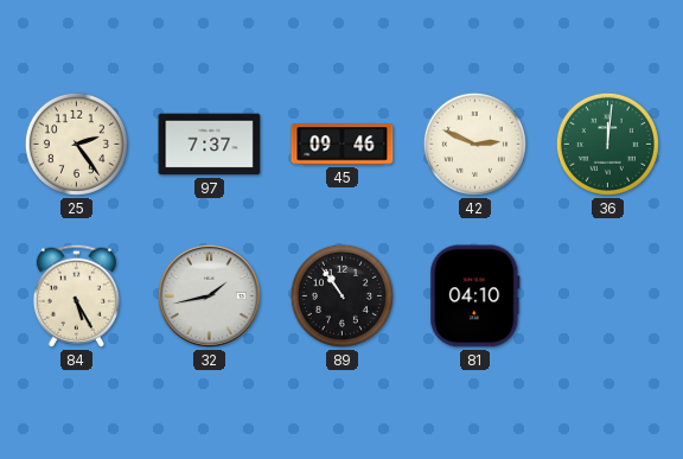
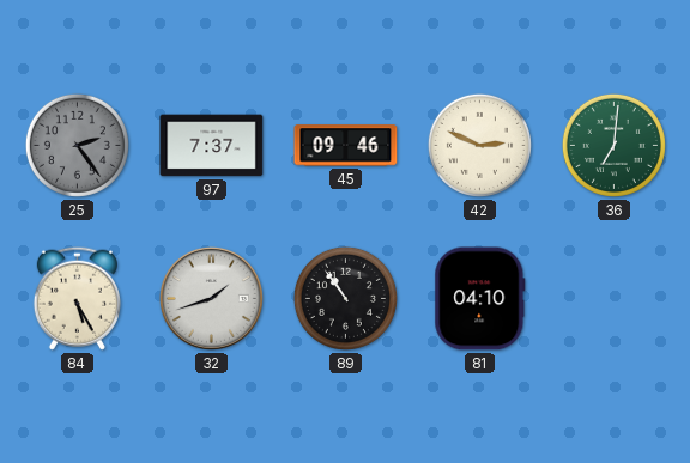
25 dial: cream -> grey
36: 12:01 -> 7:01
32: 1:43 -> 1:42
